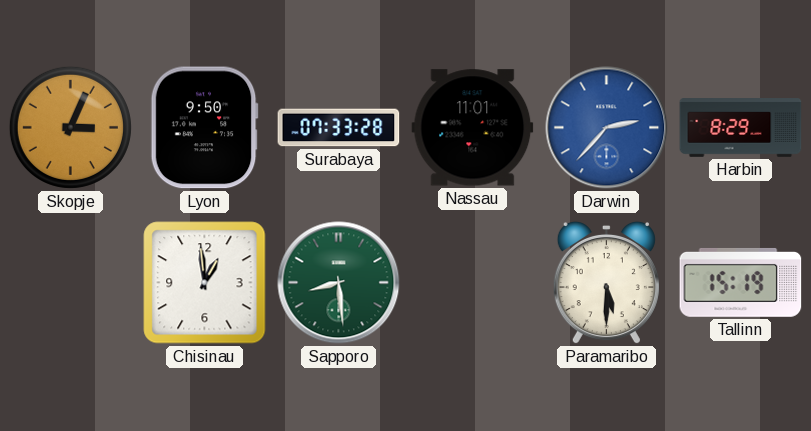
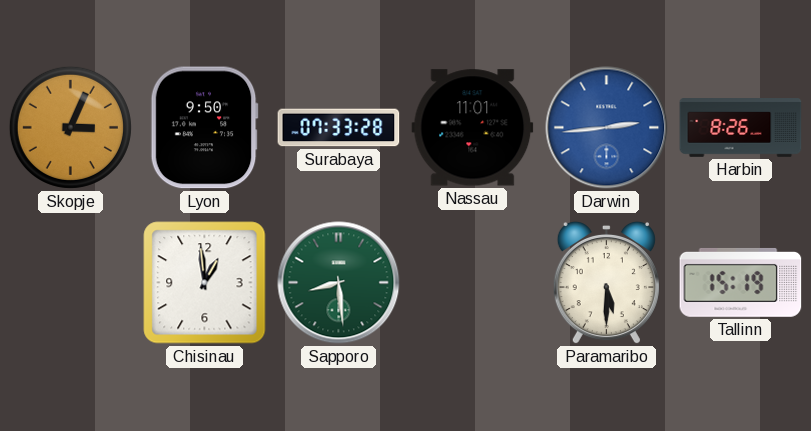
Darwin: 2:37 -> 2:44
Harbin: 8:29 -> 8:26
